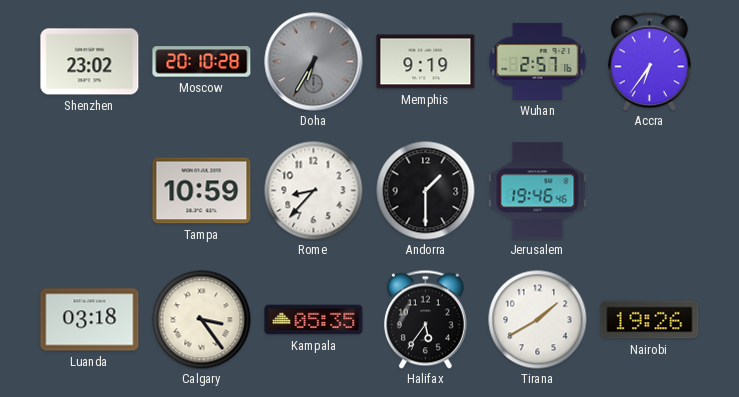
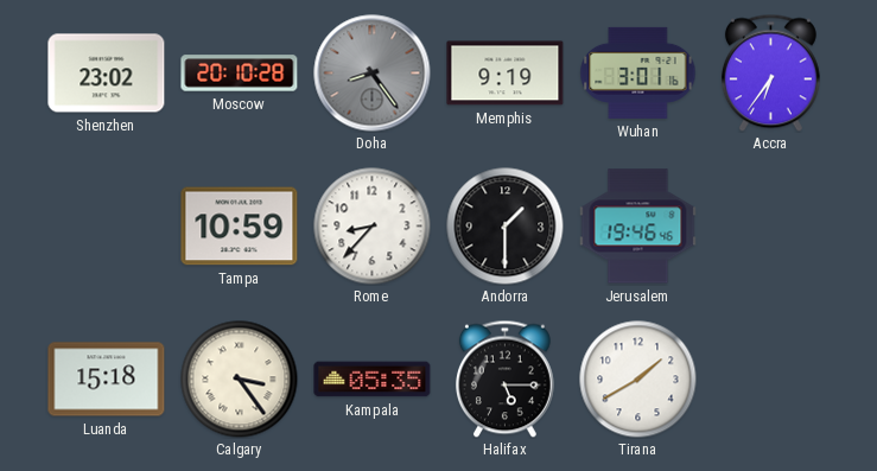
Doha: 6:35 -> 8:24
Wuhan: 2:57 -> 3:01
Luanda: 03:18 -> 15:18
Halifax: 5:36 -> 5:15
Nairobi: 19:26 -> none
